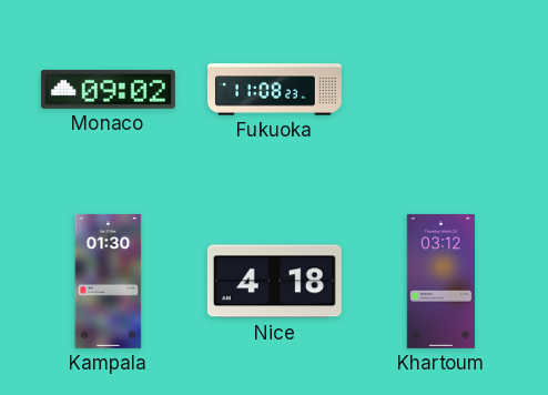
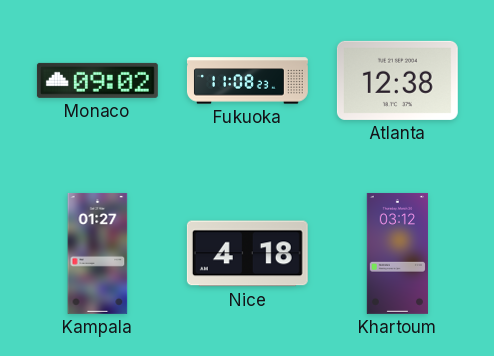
Atlanta: none -> 12:38
Kampala: 01:30 -> 01:27
